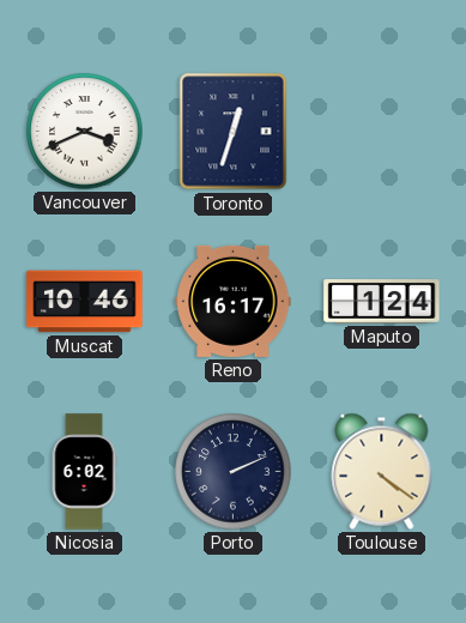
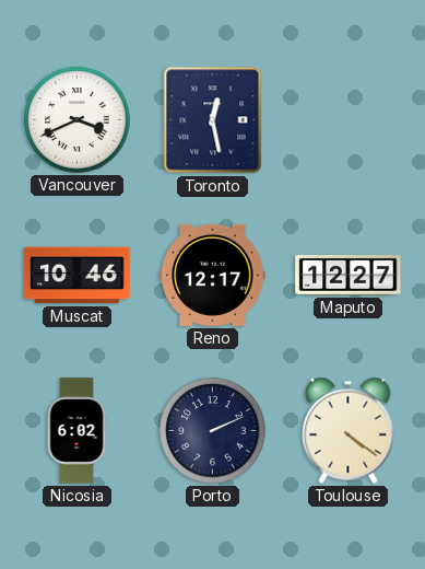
Toronto: 12:33 -> 12:28
Reno: 16:17 -> 12:17
Maputo: 1:24 -> 12:27
